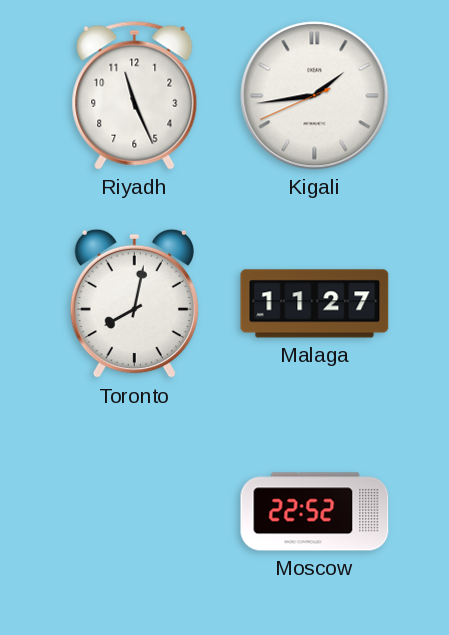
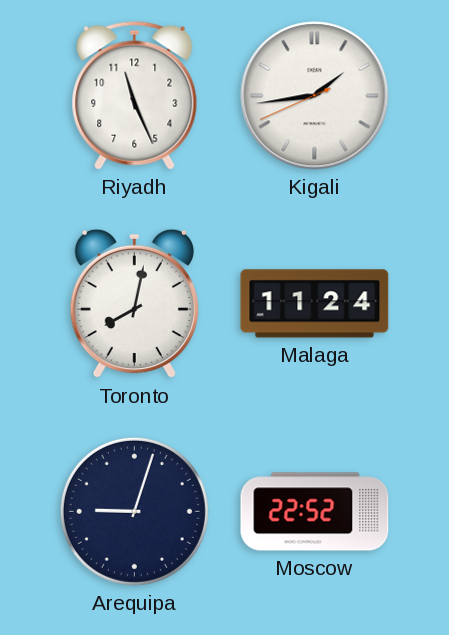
Malaga: 11:27 -> 11:24
Arequipa: none -> 9:03
